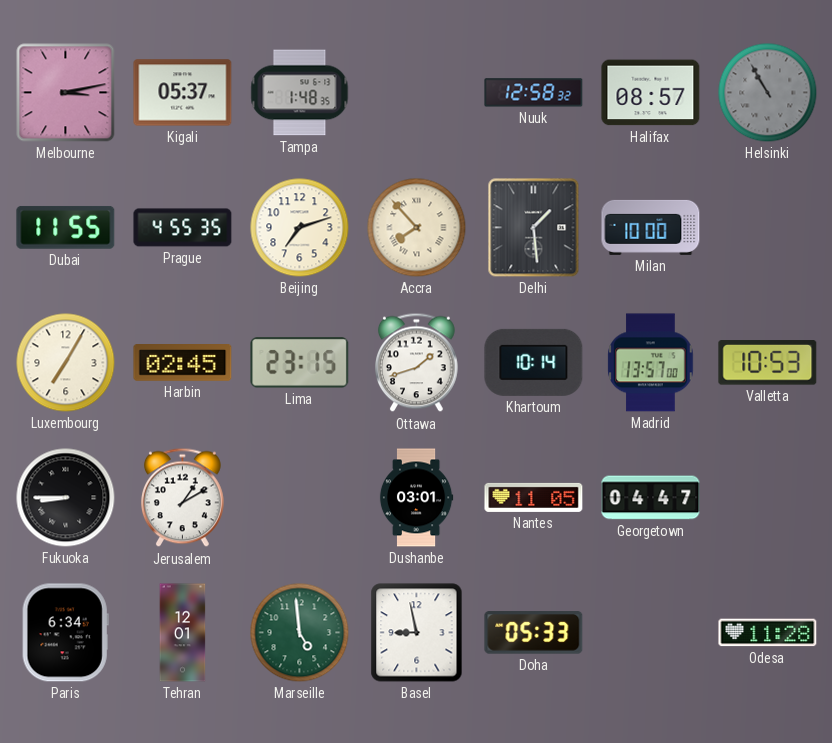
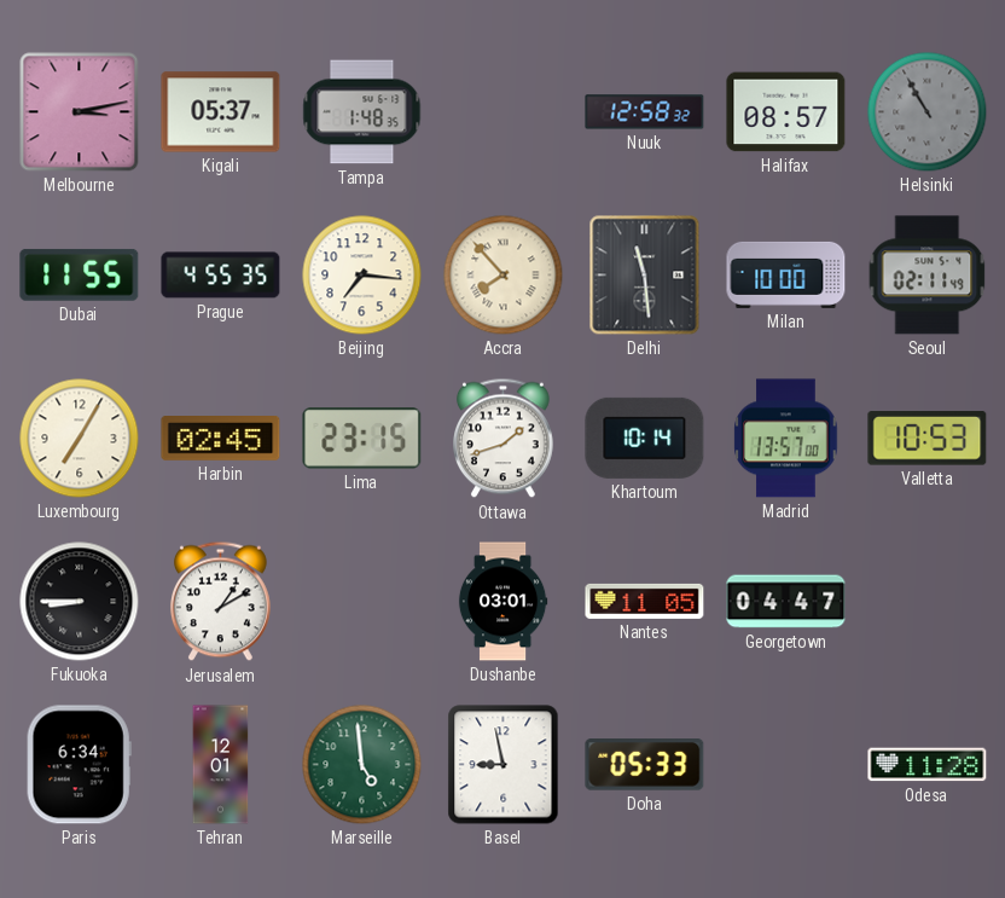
Beijing: 7:12 -> 7:16
Delhi: 1:29 -> 11:29
Seoul: none -> 02:11
